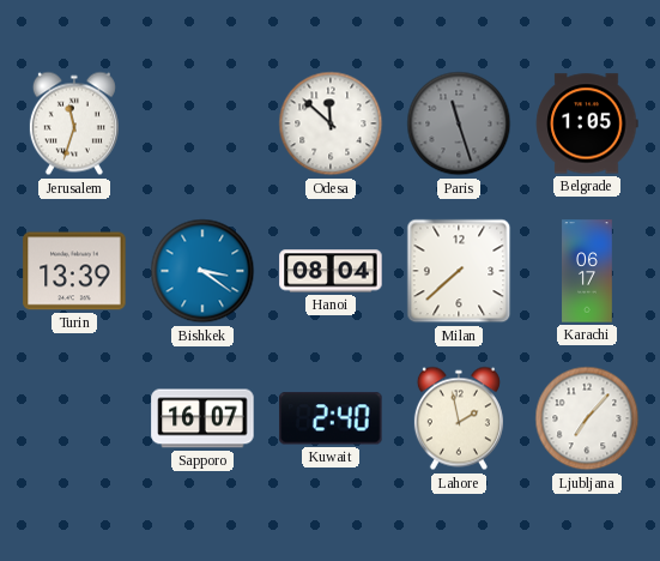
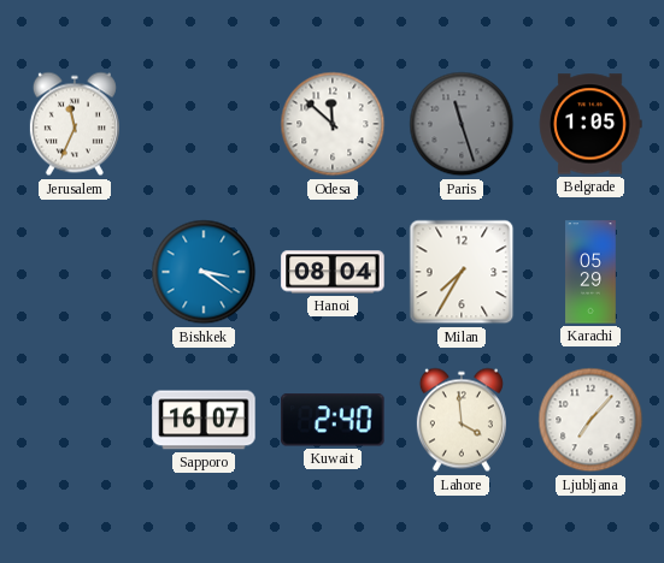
Jerusalem: 11:33 -> 11:34
Turin: 13:39 -> none
Milan: 7:38 -> 7:35
Karachi: 06:17 -> 05:29
Lahore: 1:58 -> 3:59
